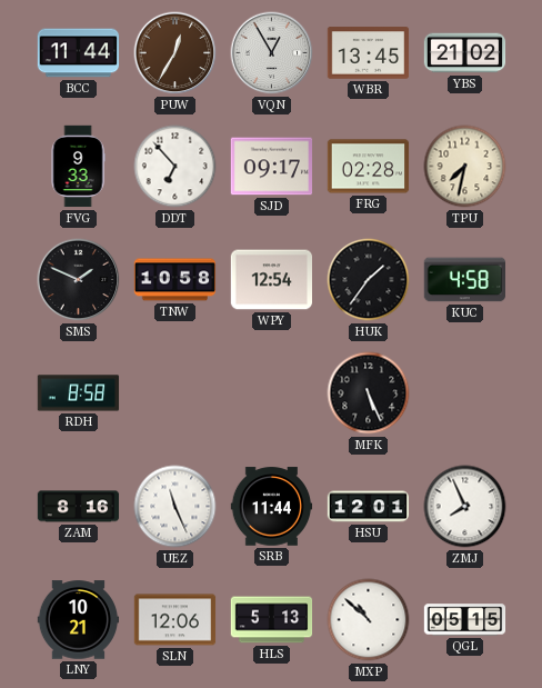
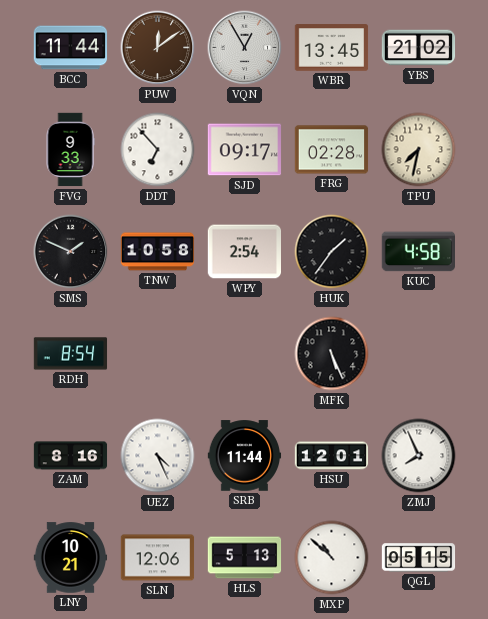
PUW: 12:35 -> 12:09
WPY: 12:54 -> 2:54
RDH: 8:58 -> 8:54
UEZ: 11:26 -> 4:26
